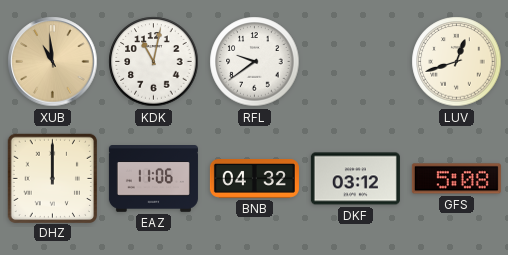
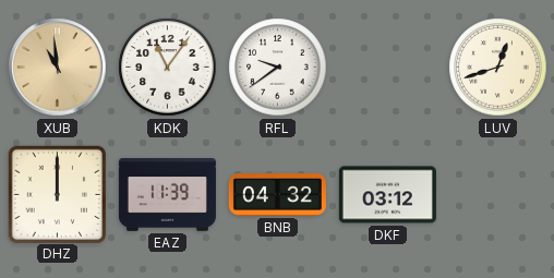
KDK: 11:02 -> 11:06
EAZ: 11:06 -> 11:39
GFS: 5:08 -> none
